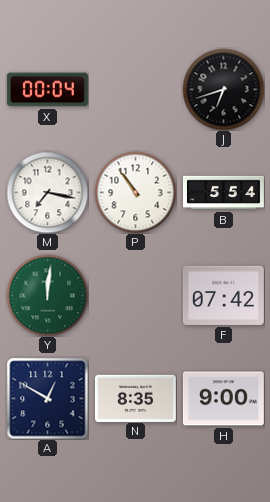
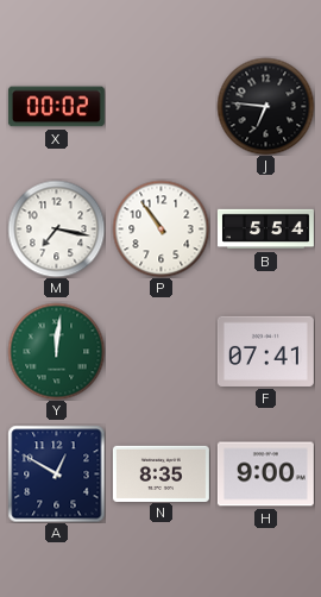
X: 00:04 -> 00:02
J: 6:42 -> 6:46
F: 07:42 -> 07:41
